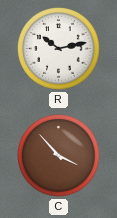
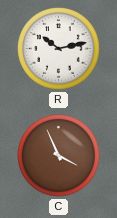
C: 3:53 -> 3:56
